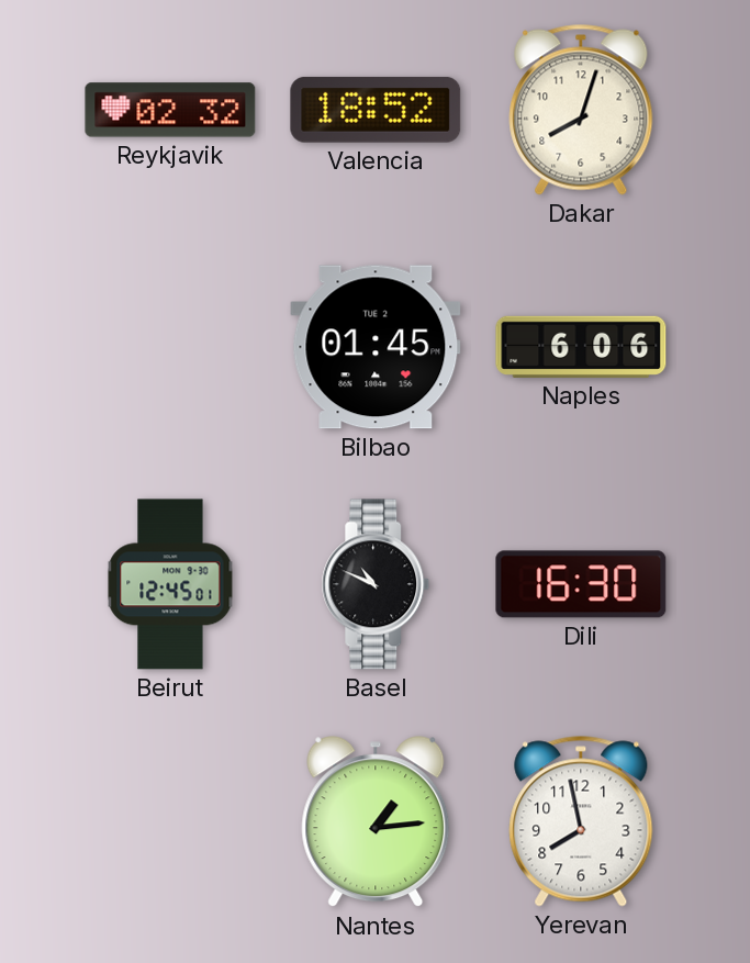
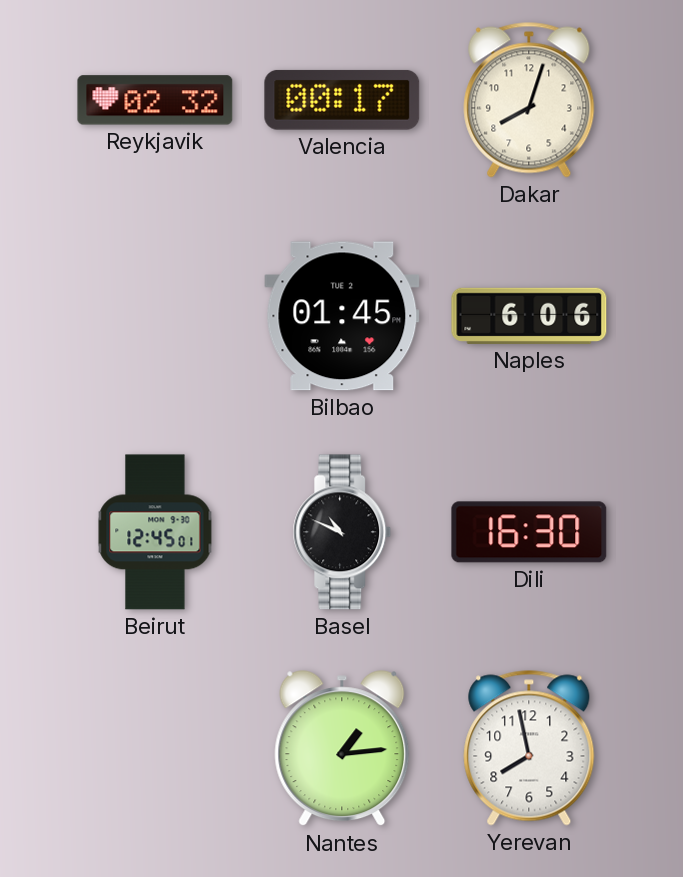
Valencia: 18:52 -> 00:17
